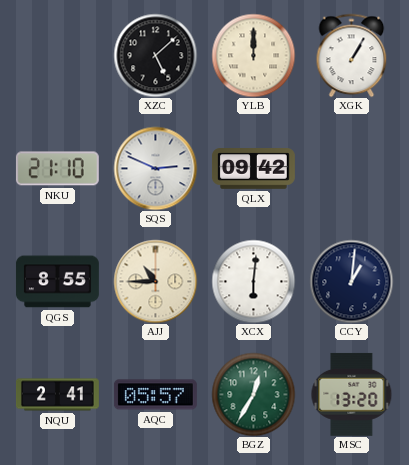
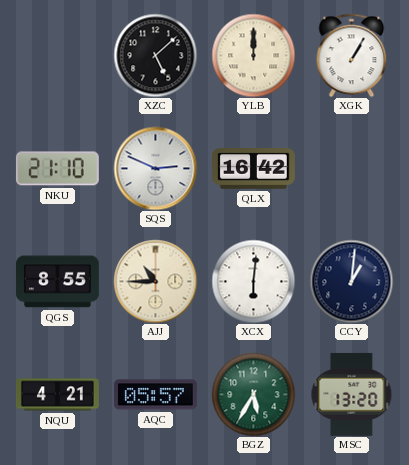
QLX: 09:42 -> 16:42
NQU: 2:41 -> 4:21
BGZ: 12:35 -> 5:35
